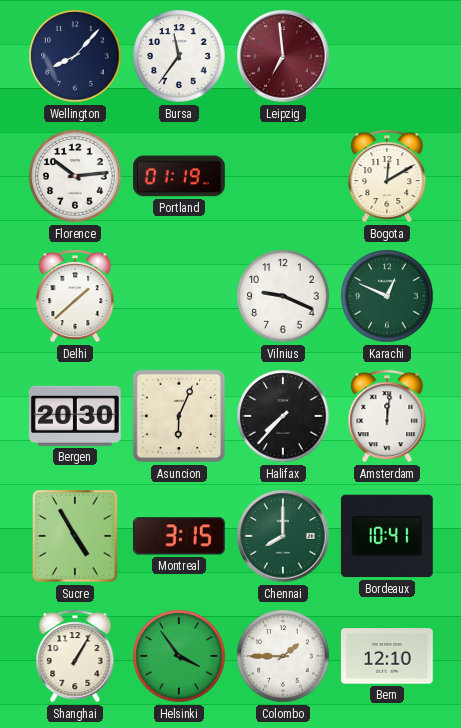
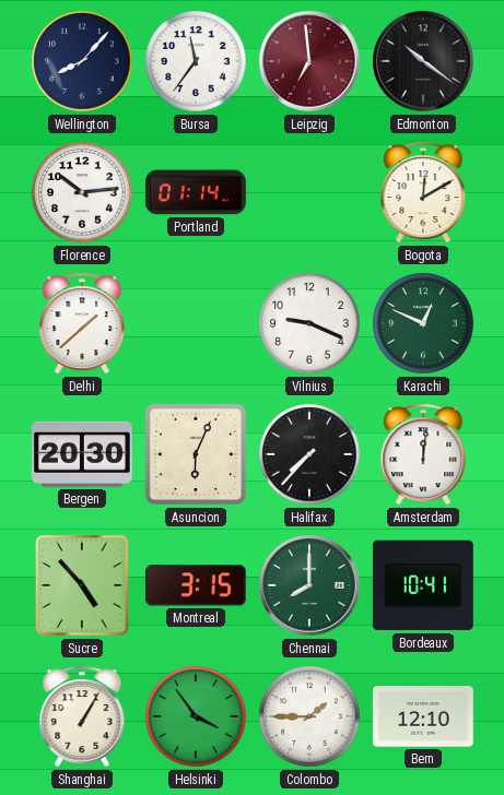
Edmonton: none -> 10:21
Portland: 01:19 -> 01:14
Sucre: 4:55 -> 4:53
